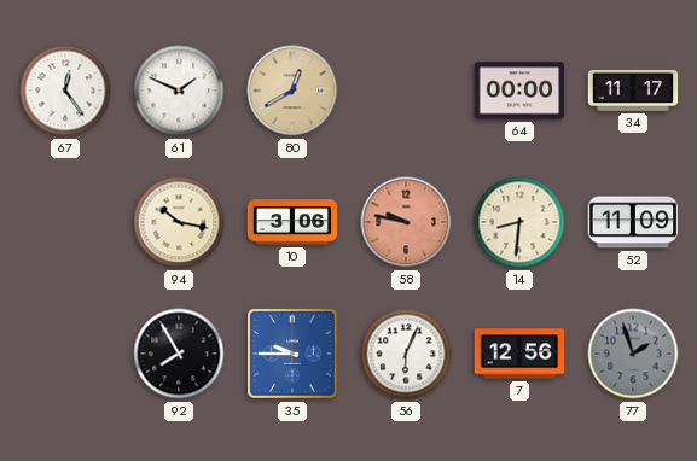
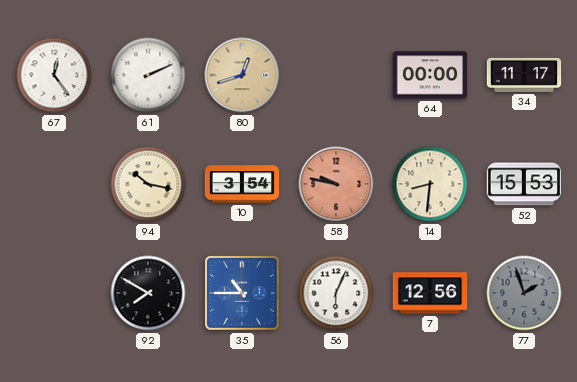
61: 1:49 -> 2:11
80: 12:40 -> 12:42
10: 3:06 -> 3:54
52: 11:09 -> 15:53
92: 7:55 -> 7:50
35: 9:45 -> 10:45
